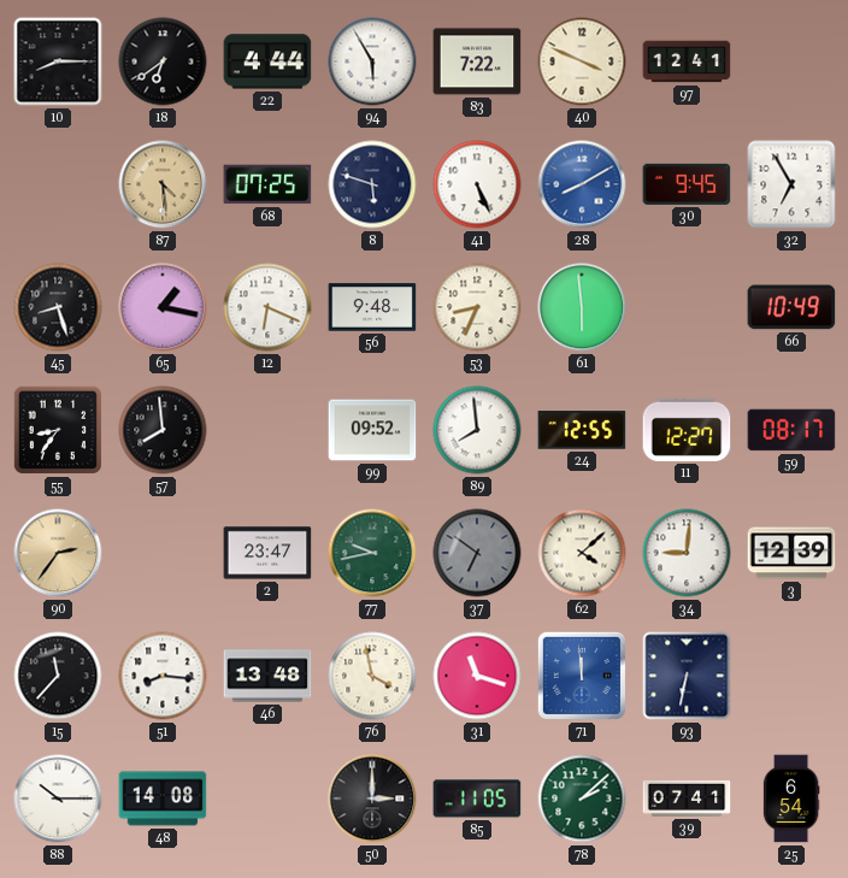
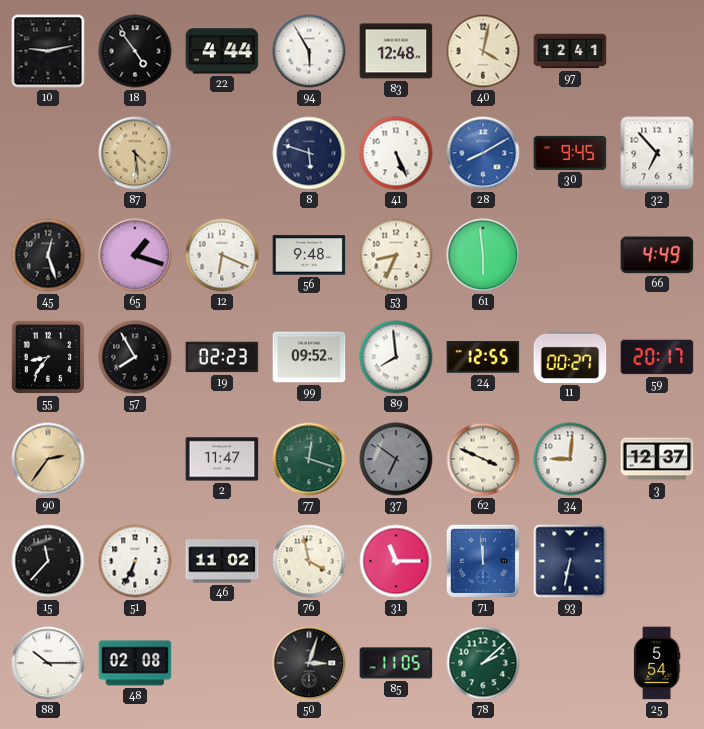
10: 8:15 -> 9:13
18: 6:39 -> 4:54
83: 7:22 -> 12:48
40: 3:49 -> 4:02
68: 07:25 -> none
32: 6:55 -> 6:53
45: 8:27 -> 12:27
65: 1:17 -> 1:18
66: 10:49 -> 4:49
57: 7:59 -> 7:55
19: none -> 02:23
11: 12:27 -> 00:27
59: 08:17 -> 20:17
2: 23:47 -> 11:47
77: 9:43 -> 12:18
62: 4:08 -> 3:49
3: 12:39 -> 12:37
51: 8:16 -> 6:34
46: 13:48 -> 11:02
31: 11:18 -> 11:15
48: 14:08 -> 02:08
50: 3:00 -> 3:03
39: 07:41 -> none
25: 6:54 -> 5:54
